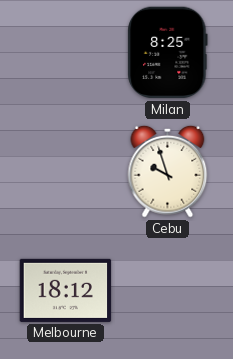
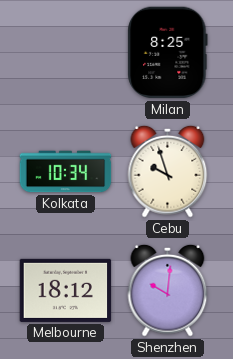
Kolkata: none -> 10:34
Shenzhen: none -> 10:01
